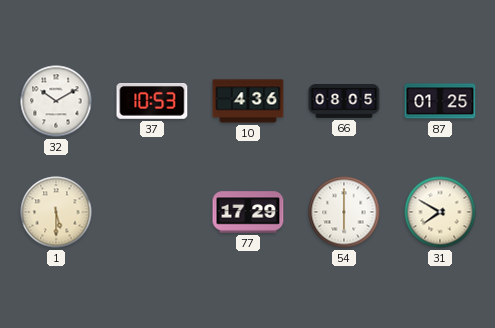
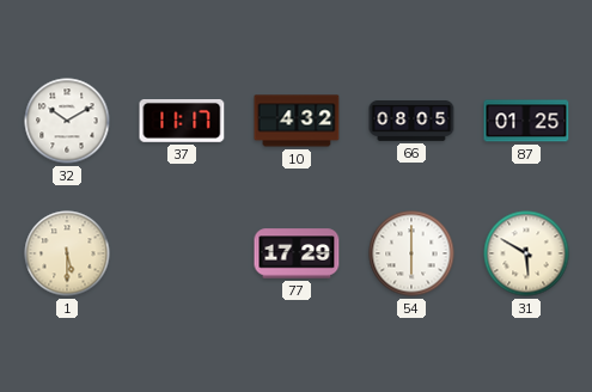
37: 10:53 -> 11:17
10: 4:36 -> 4:32
31: 7:50 -> 5:50
